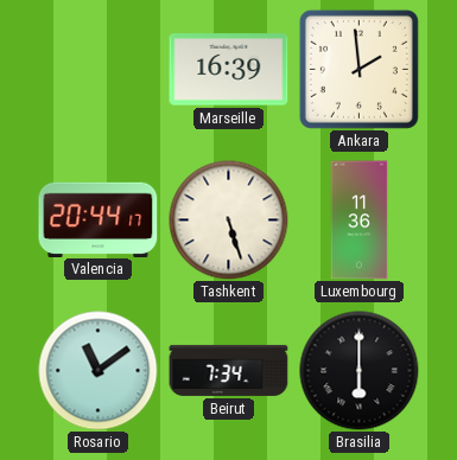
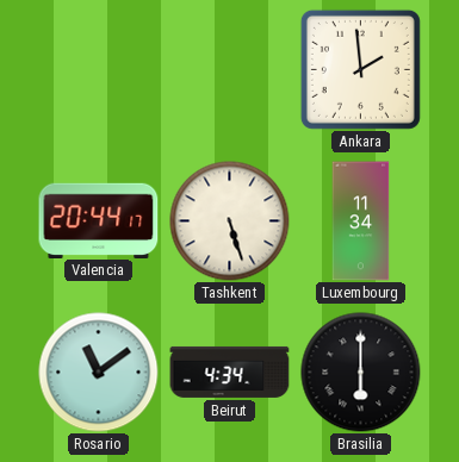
Marseille: 16:39 -> none
Luxembourg: 11:36 -> 11:34
Beirut: 7:34 -> 4:34
